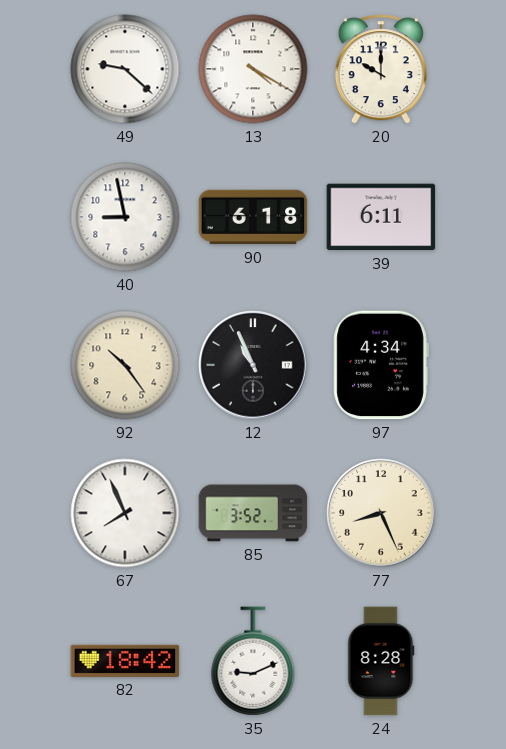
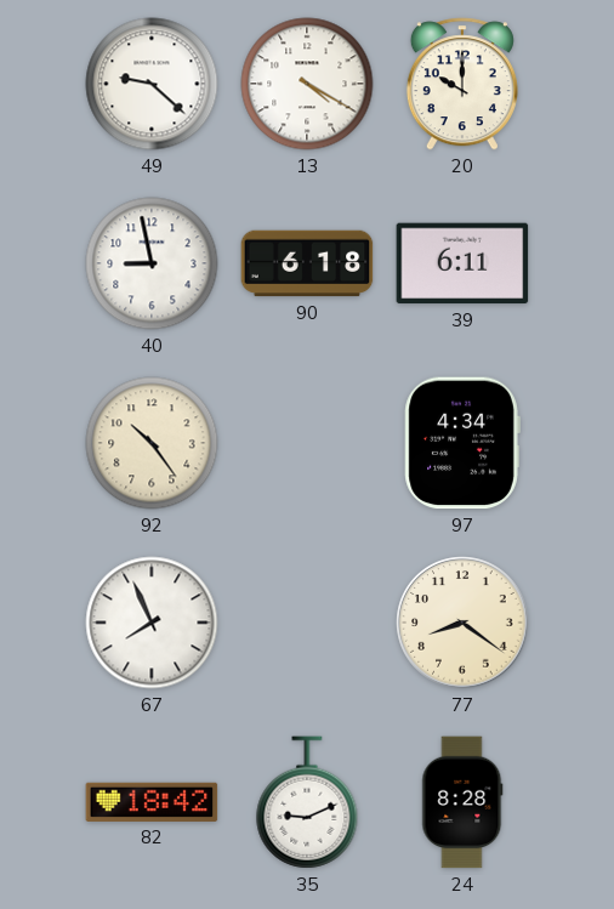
12: 10:56 -> none
85: 3:52 -> none
77: 8:26 -> 8:21
